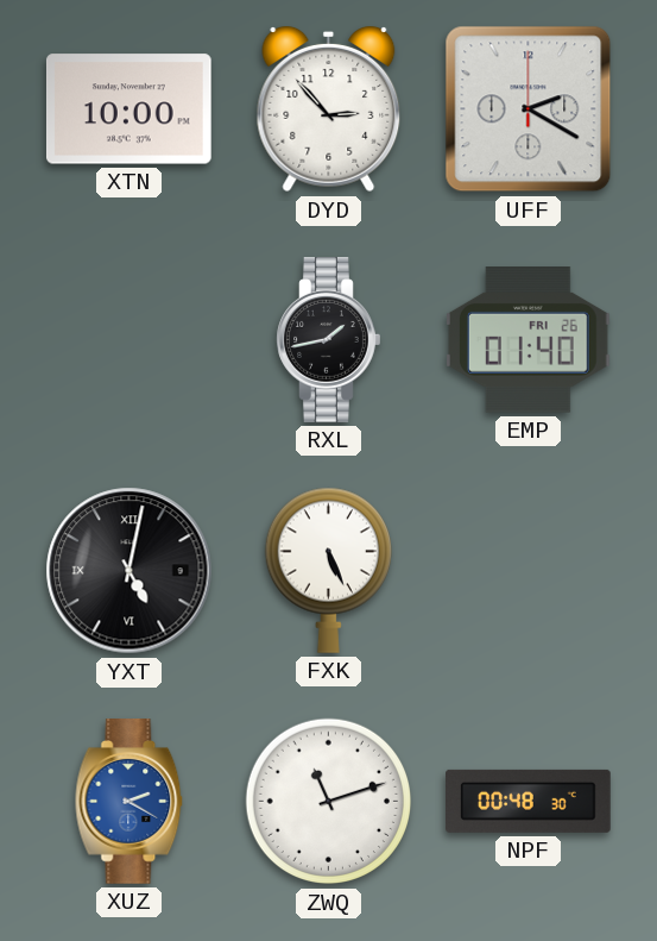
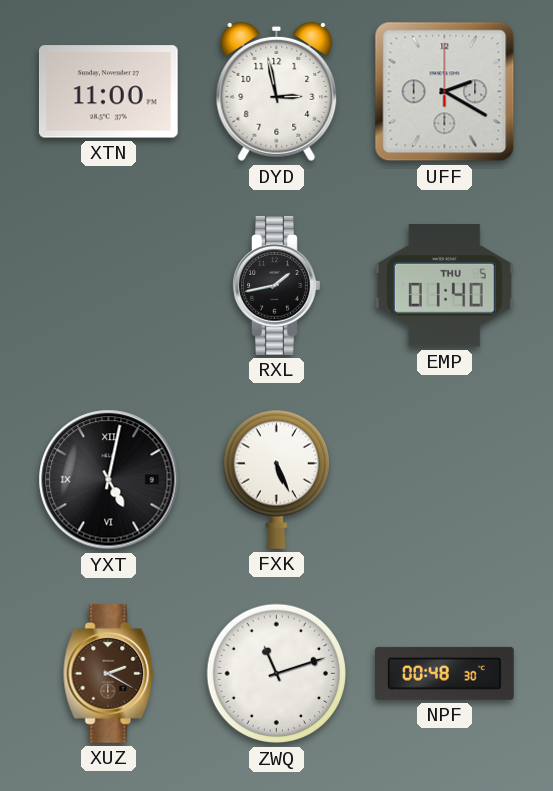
XTN: 10:00 -> 11:00
DYD: 2:53 -> 2:58
EMP date: FRI 26 -> THU 5
XUZ dial: blue -> brown
